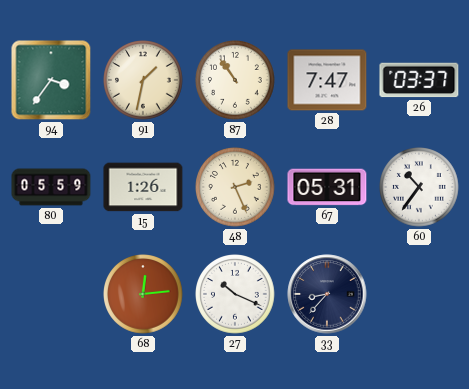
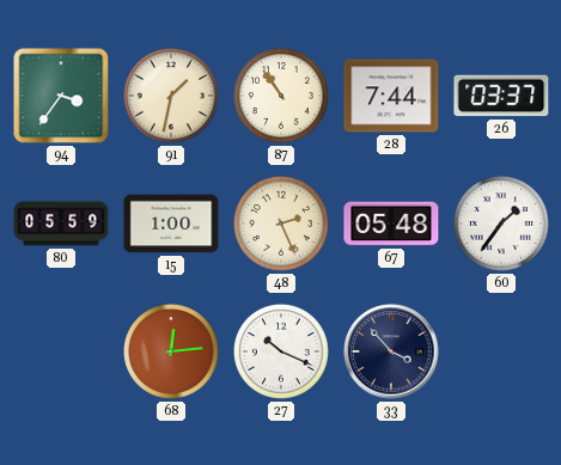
28: 7:47 -> 7:44
15: 1:26 -> 1:00
67: 05:31 -> 05:48
60: 10:36 -> 1:36
33: 8:37 -> 3:53
